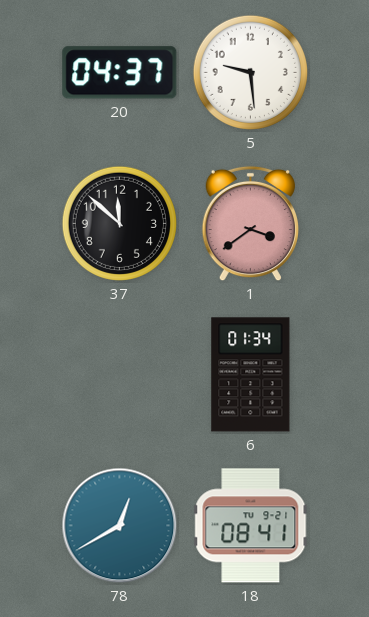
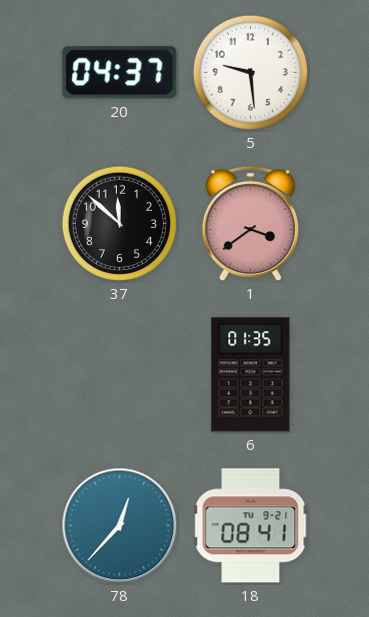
6: 01:34 -> 01:35
78: 12:40 -> 12:37
